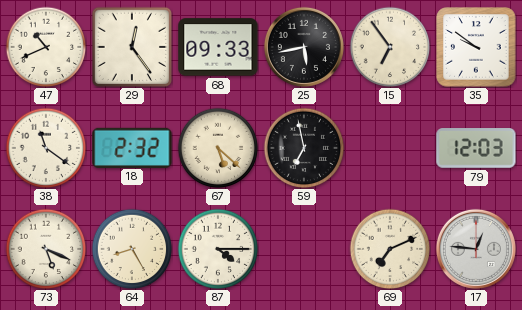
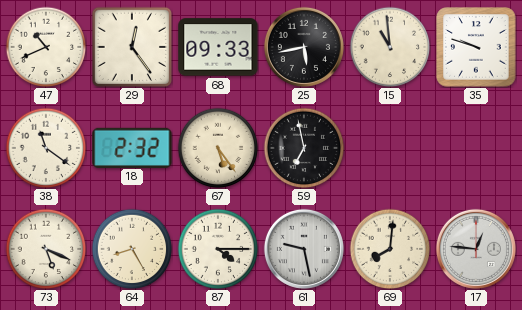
15: 6:54 -> 10:59
35: 9:51 -> 9:48
67: 5:22 -> 5:24
79: 12:03 -> none
61: none -> 9:28
69: 7:11 -> 8:01
